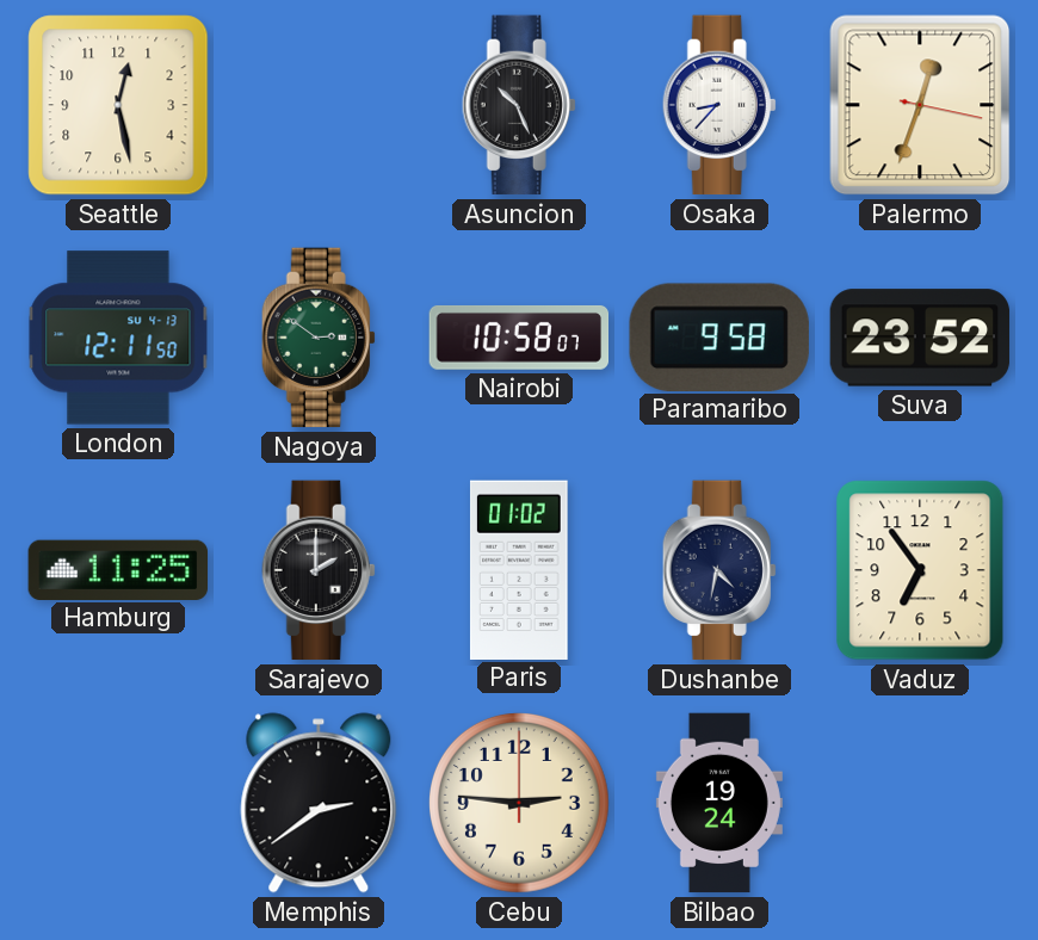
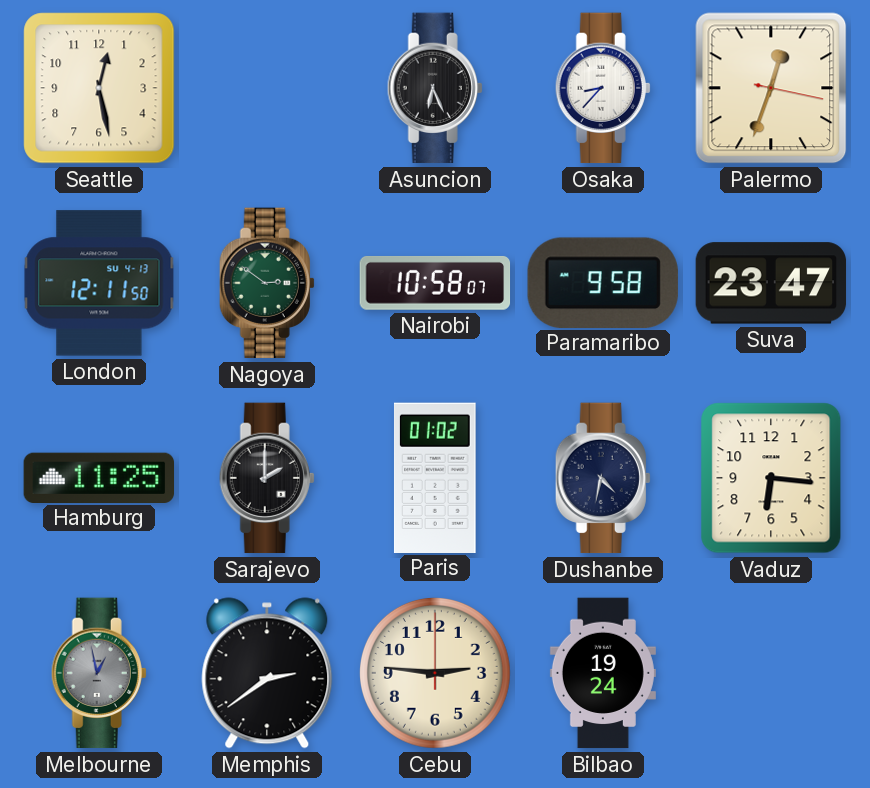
Asuncion: 10:26 -> 6:26
Suva: 23:52 -> 23:47
Vaduz: 6:54 -> 6:16
Melbourne: none -> 12:58
